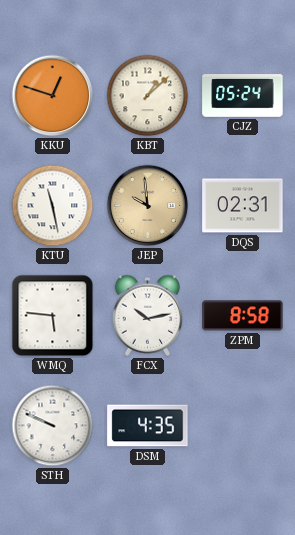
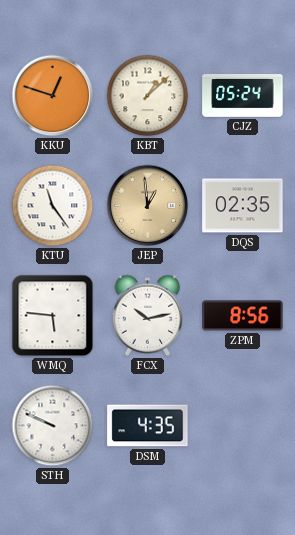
KTU: 11:28 -> 11:24
JEP: 9:59 -> 12:59
DQS: 02:31 -> 02:35
ZPM: 8:58 -> 8:56
